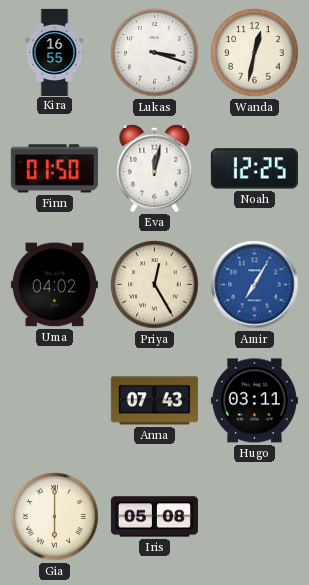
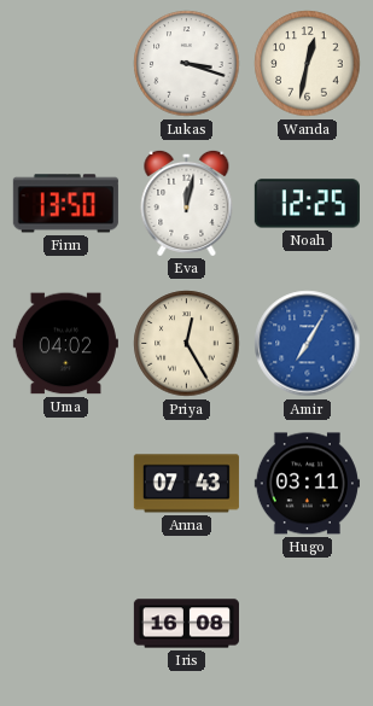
Kira: 16:55 -> none
Finn: 01:50 -> 13:50
Gia: 6:00 -> none
Iris: 05:08 -> 16:08
